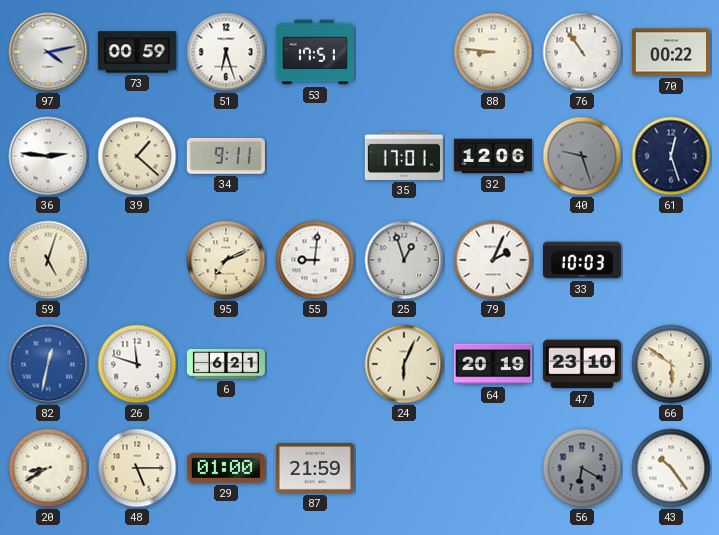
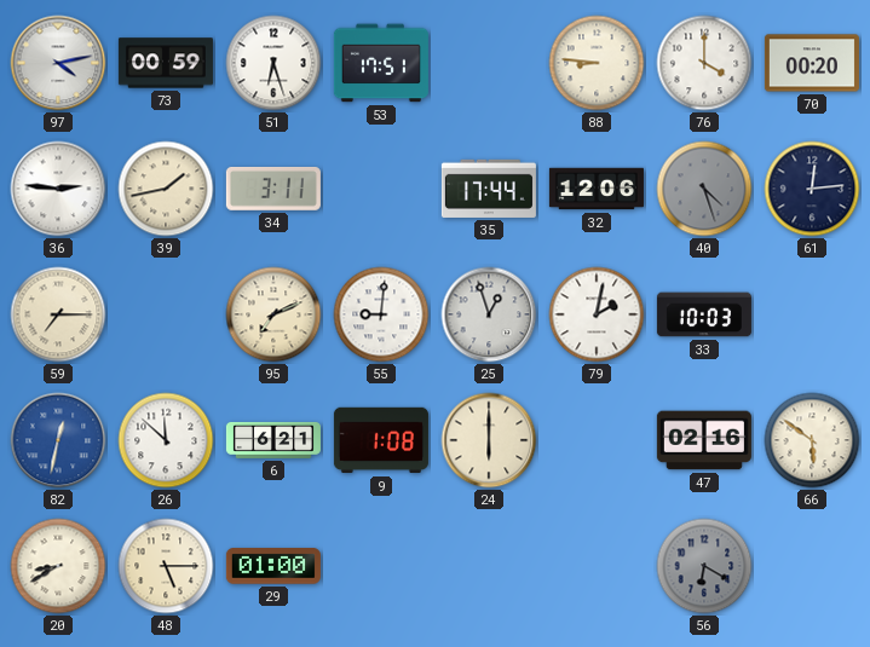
76: 10:54 -> 4:00
70: 00:22 -> 00:20
39: 1:22 -> 1:43
34: 9:11 -> 3:11
35: 17:01 -> 17:44
40: 9:27 -> 4:27
61: 12:27 -> 12:14
59: 5:03 -> 7:15
79: 2:04 -> 2:02
26: 11:48 -> 11:52
9: none -> 1:08
24: 6:04 -> 6:00
64: 20:19 -> none
47: 23:10 -> 02:16
87: 21:59 -> none
43: 10:24 -> none
